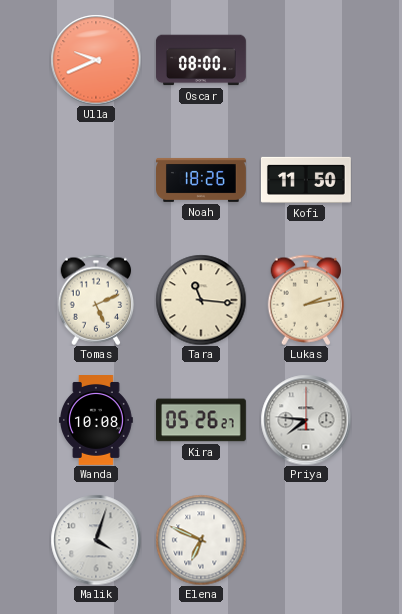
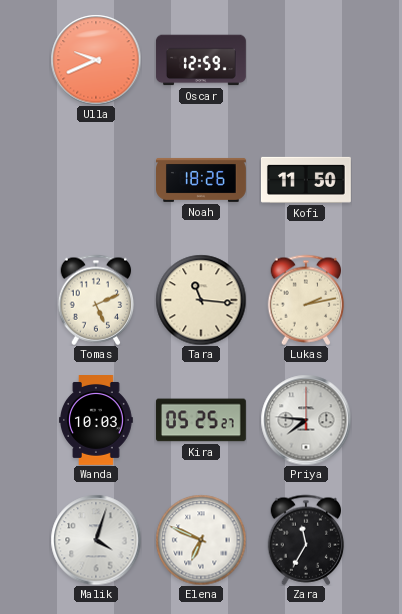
Oscar: 08:00 -> 12:59
Wanda: 10:08 -> 10:03
Kira: 05:26 -> 05:25
Zara: none -> 11:35
